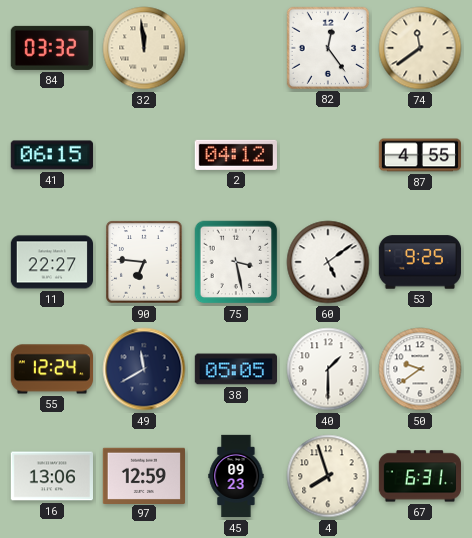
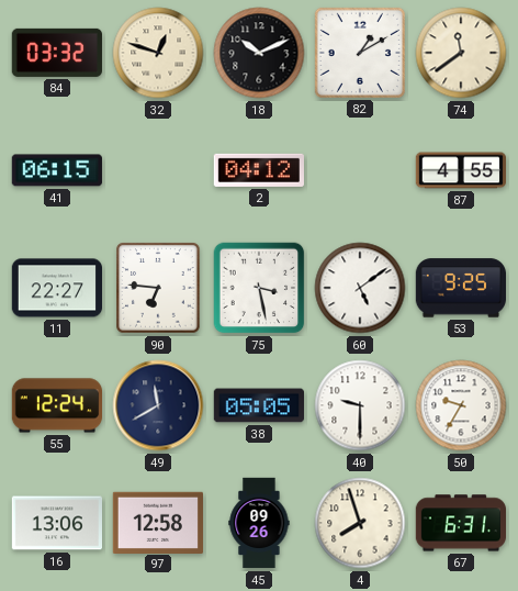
32: 11:59 -> 12:48
18: none -> 10:11
82: 12:24 -> 1:10
40: 1:30 -> 9:30
50: 9:39 -> 9:35
97: 12:59 -> 12:58
45: 09:23 -> 09:26
